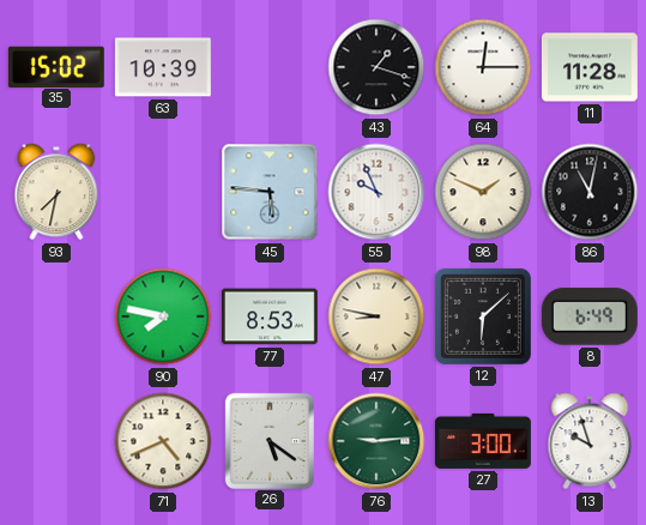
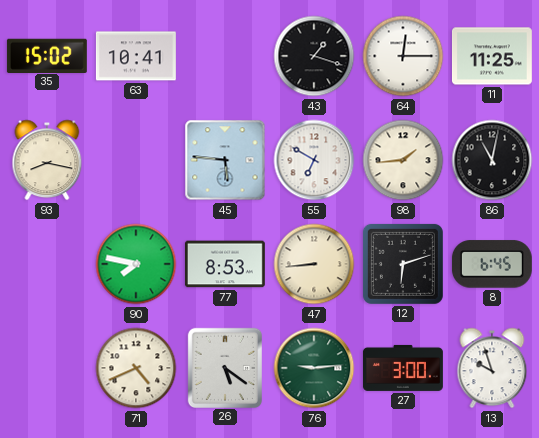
63: 10:39 -> 10:41
11: 11:28 -> 11:25
93: 7:32 -> 8:17
55: 9:56 -> 6:50
98: 1:49 -> 1:44
47: 8:47 -> 8:44
12: 6:08 -> 6:12
8: 6:49 -> 6:45
